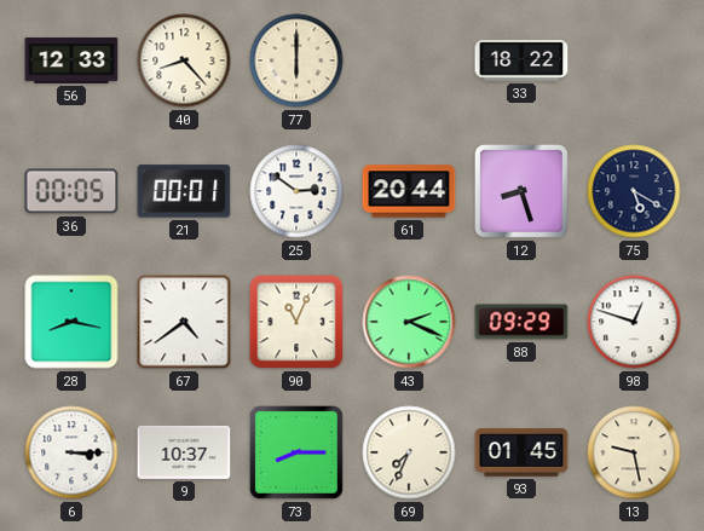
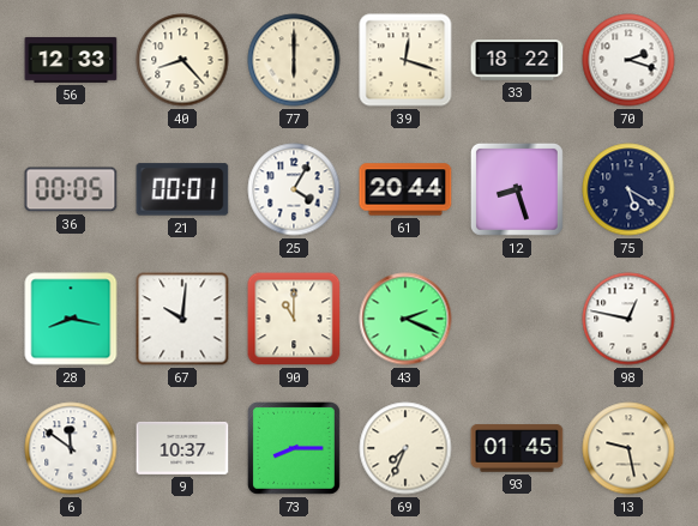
39: none -> 12:18
70: none -> 2:18
25: 2:51 -> 4:05
67: 4:39 -> 10:01
90: 11:04 -> 11:00
88: 09:29 -> none
98: 12:48 -> 12:47
6: 3:15 -> 11:51
